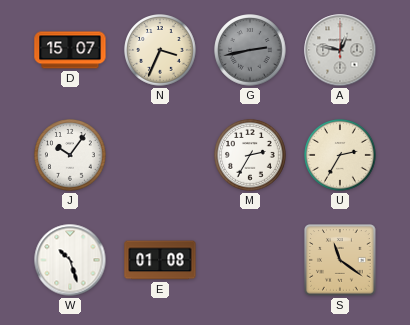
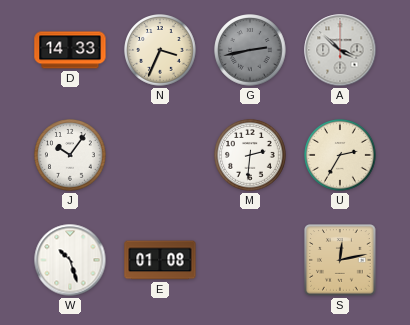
D: 15:07 -> 14:33
A: 12:47 -> 3:52
M: 2:35 -> 2:31
S: 11:21 -> 12:13
